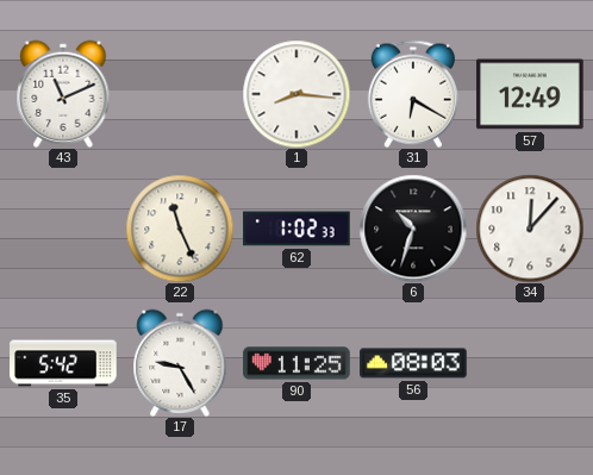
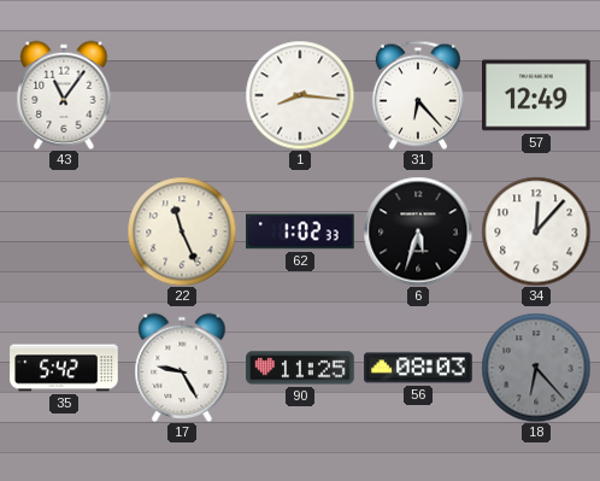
43: 11:11 -> 11:06
31: 6:20 -> 6:23
6: 10:33 -> 5:33
18: none -> 6:23
